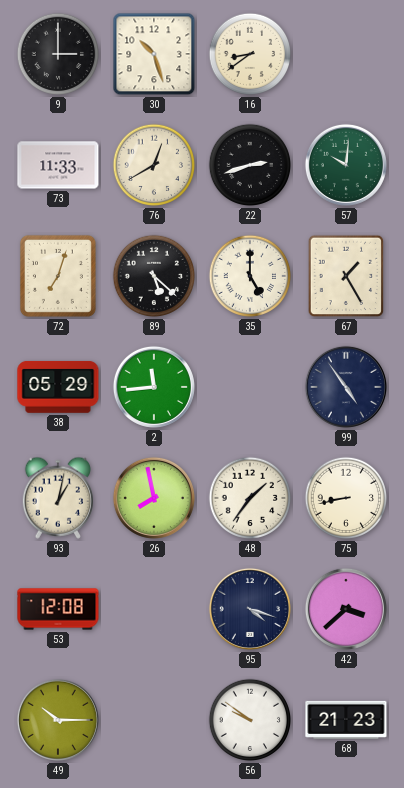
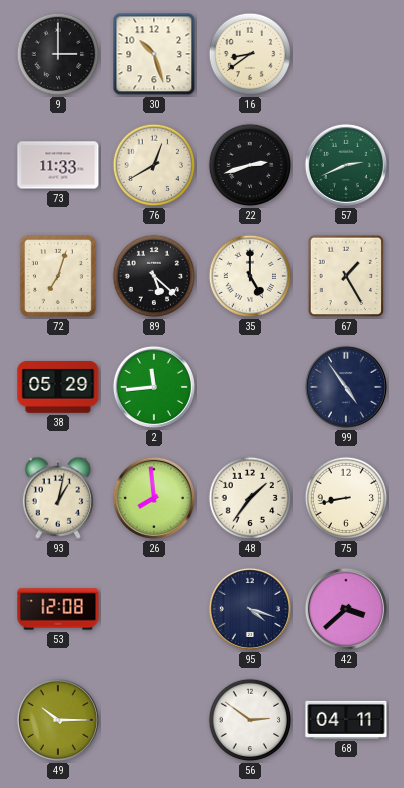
57: 10:01 -> 2:41
26: 7:58 -> 7:59
56: 9:51 -> 2:51
68: 21:23 -> 04:11
